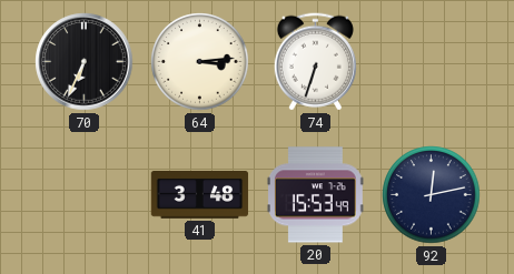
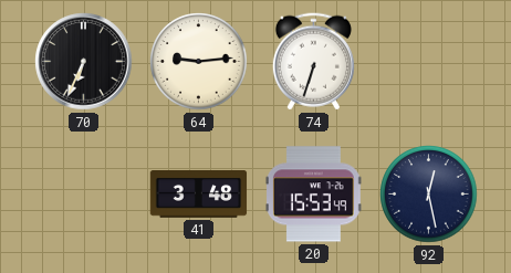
64: 3:14 -> 9:14
92: 12:13 -> 12:28
